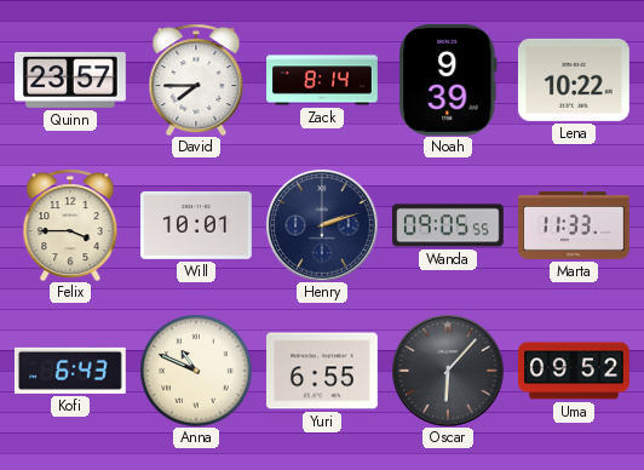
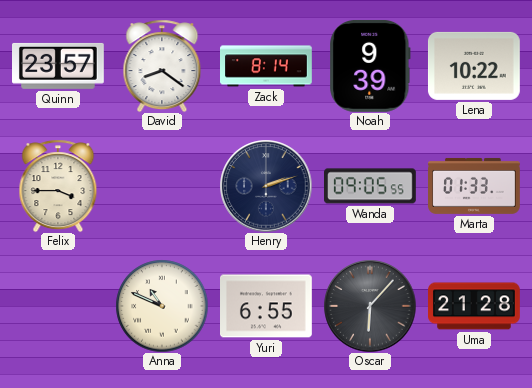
David: 7:45 -> 8:21
Will: 10:01 -> none
Marta: 11:33 -> 01:33
Kofi: 6:43 -> none
Uma: 09:52 -> 21:28
